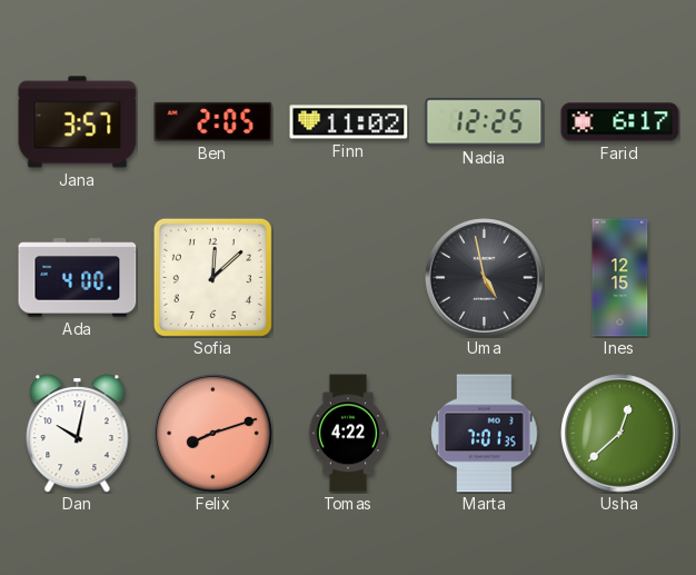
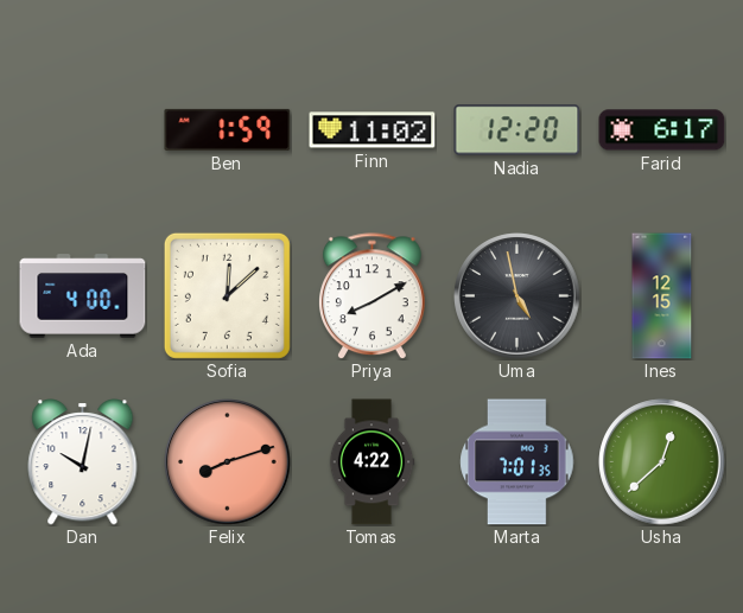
Jana: 3:57 -> none
Ben: 2:05 -> 1:59
Nadia: 12:25 -> 12:20
Priya: none -> 8:10
